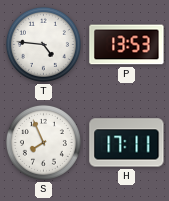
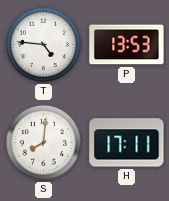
S: 7:56 -> 8:01
